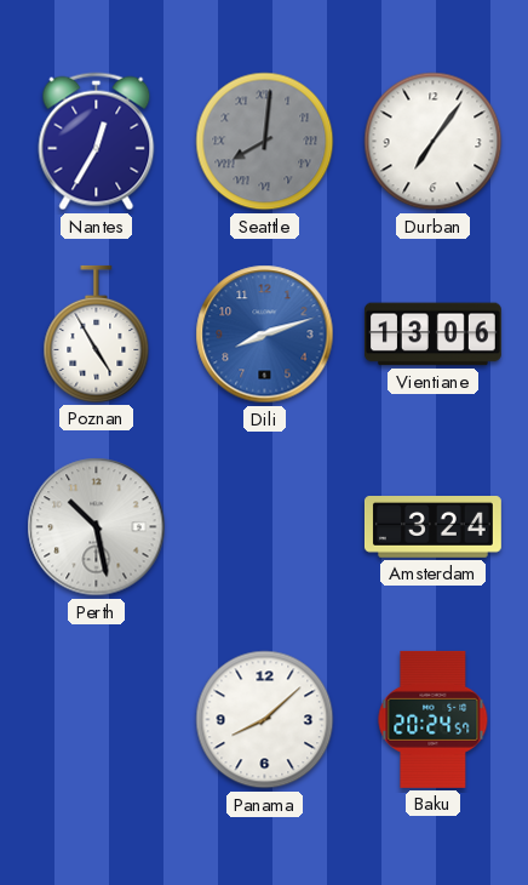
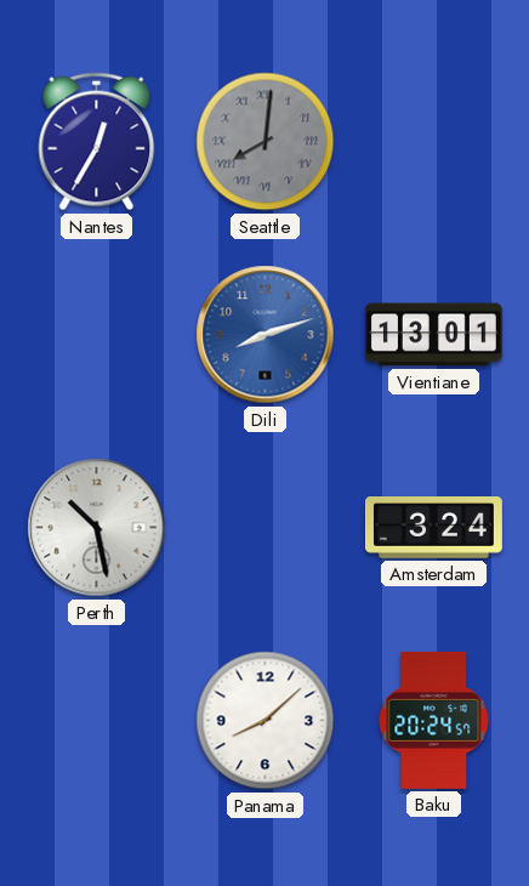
Durban: 7:06 -> none
Poznan: 4:55 -> none
Vientiane: 13:06 -> 13:01
